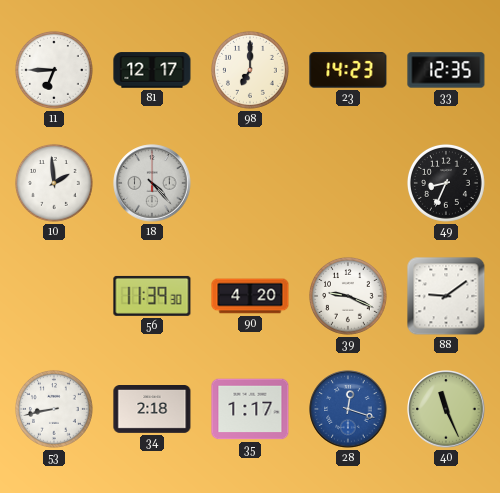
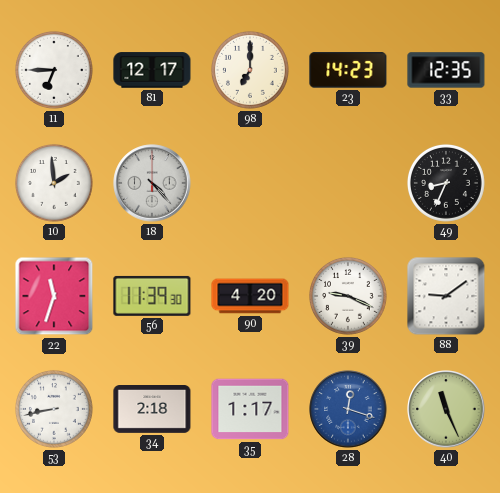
22: none -> 11:33
